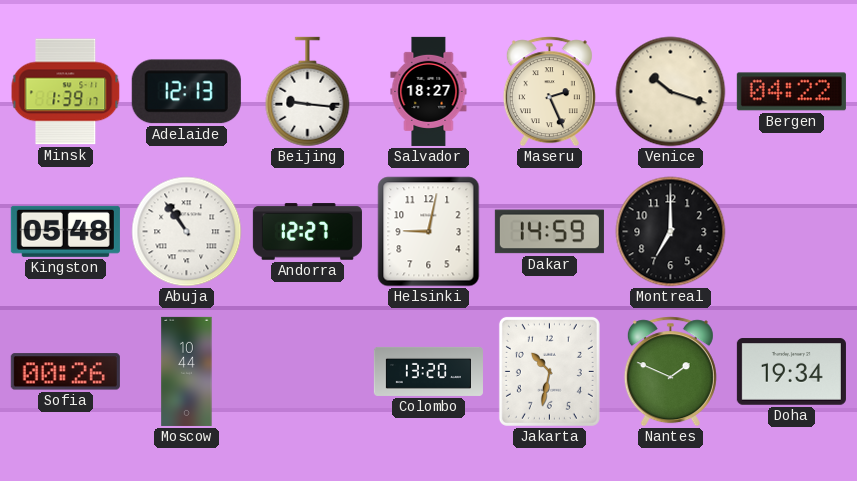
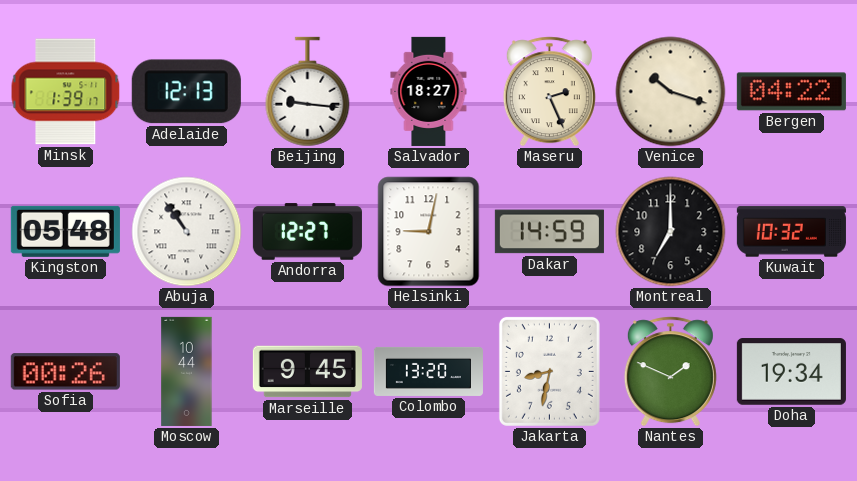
Kuwait: none -> 10:32
Marseille: none -> 9:45
Jakarta: 10:32 -> 8:32
